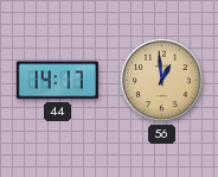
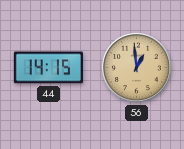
44: 14:17 -> 14:15
